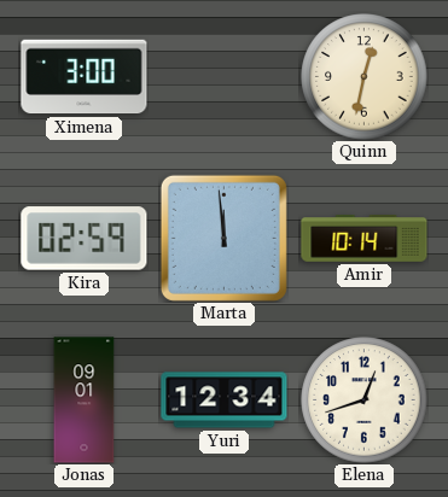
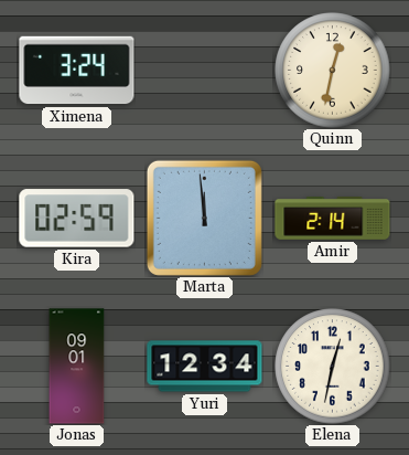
Ximena: 3:00 -> 3:24
Amir: 10:14 -> 2:14
Elena: 12:42 -> 12:32
